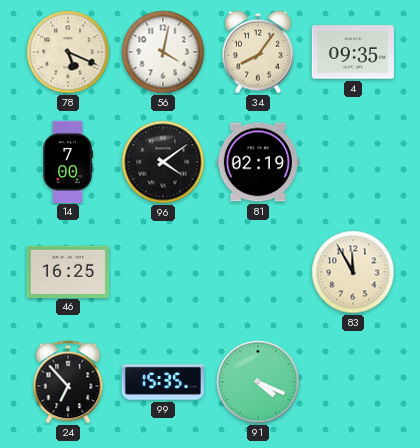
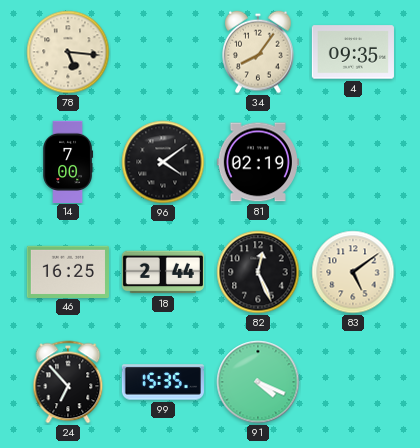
78: 5:19 -> 5:16
56: 4:02 -> none
18: none -> 2:44
82: none -> 12:26
83: 11:55 -> 5:09
